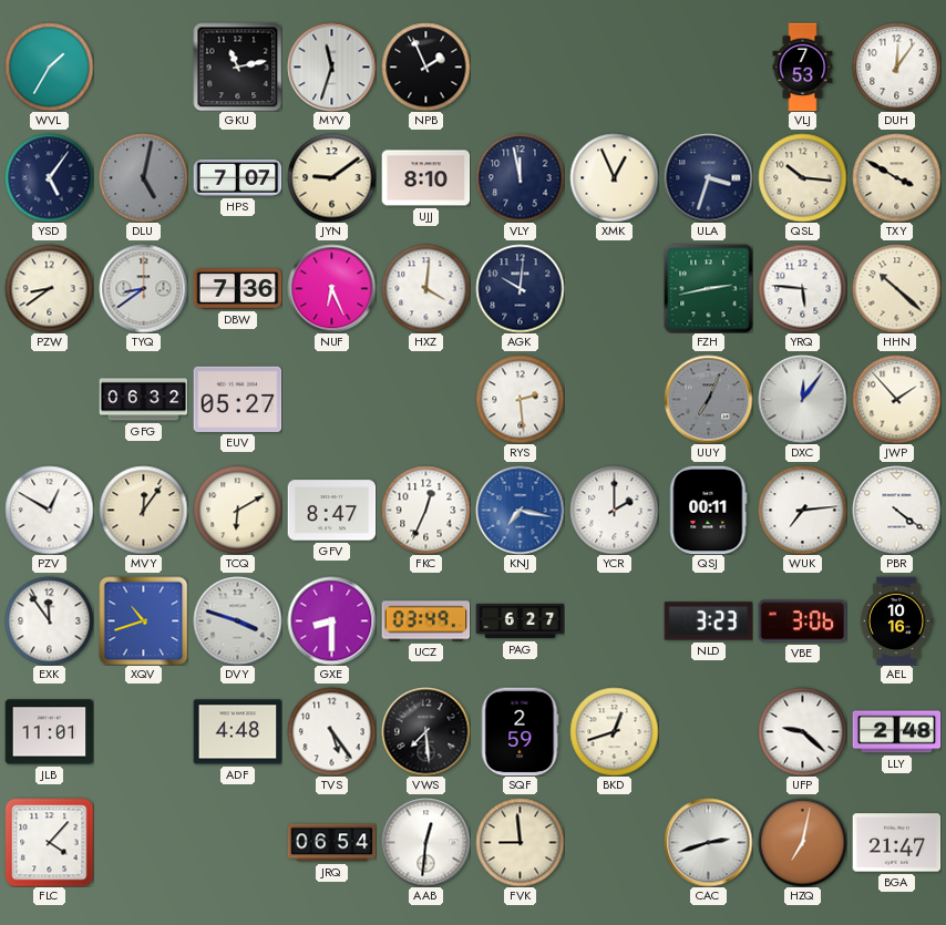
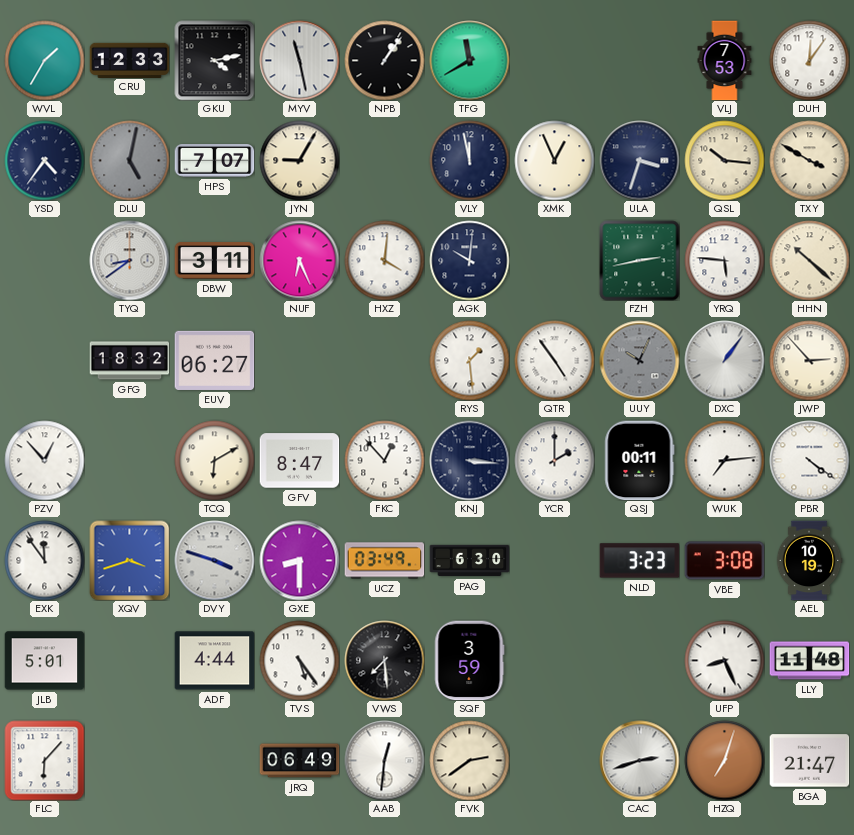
CRU: none -> 12:33
GKU: 11:13 -> 4:13
MYV: 11:33 -> 11:28
NPB: 1:56 -> 1:06
TFG: none -> 11:40
YSD: 5:06 -> 4:36
JYN: 9:09 -> 9:05
UJJ: 8:10 -> none
PZW: 8:39 -> none
DBW: 7:36 -> 3:11
GFG: 06:32 -> 18:32
EUV: 05:27 -> 06:27
RYS: 2:29 -> 1:29
QTR: none -> 4:54
UUY: 7:04 -> 10:04
DXC: 12:06 -> 1:06
JWP: 1:53 -> 2:53
PZV: 12:50 -> 12:53
MVY: 12:06 -> none
FKC: 12:34 -> 12:53
KNJ: 7:17 -> 3:16
KNJ dial: blue -> navy
XQV: 10:42 -> 3:42
PAG: 6:27 -> 6:30
VBE: 3:06 -> 3:08
AEL: 10:16 -> 10:19
JLB: 11:01 -> 5:01
ADF: 4:48 -> 4:44
SQF: 2:59 -> 3:59
BKD: 12:42 -> none
UFP: 9:22 -> 8:26
LLY: 2:48 -> 11:48
FLC: 4:07 -> 6:07
JRQ: 06:54 -> 06:49
FVK: 8:59 -> 2:39
HZQ: 7:02 -> 7:03
